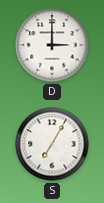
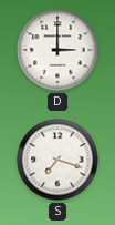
S: 7:05 -> 7:18
